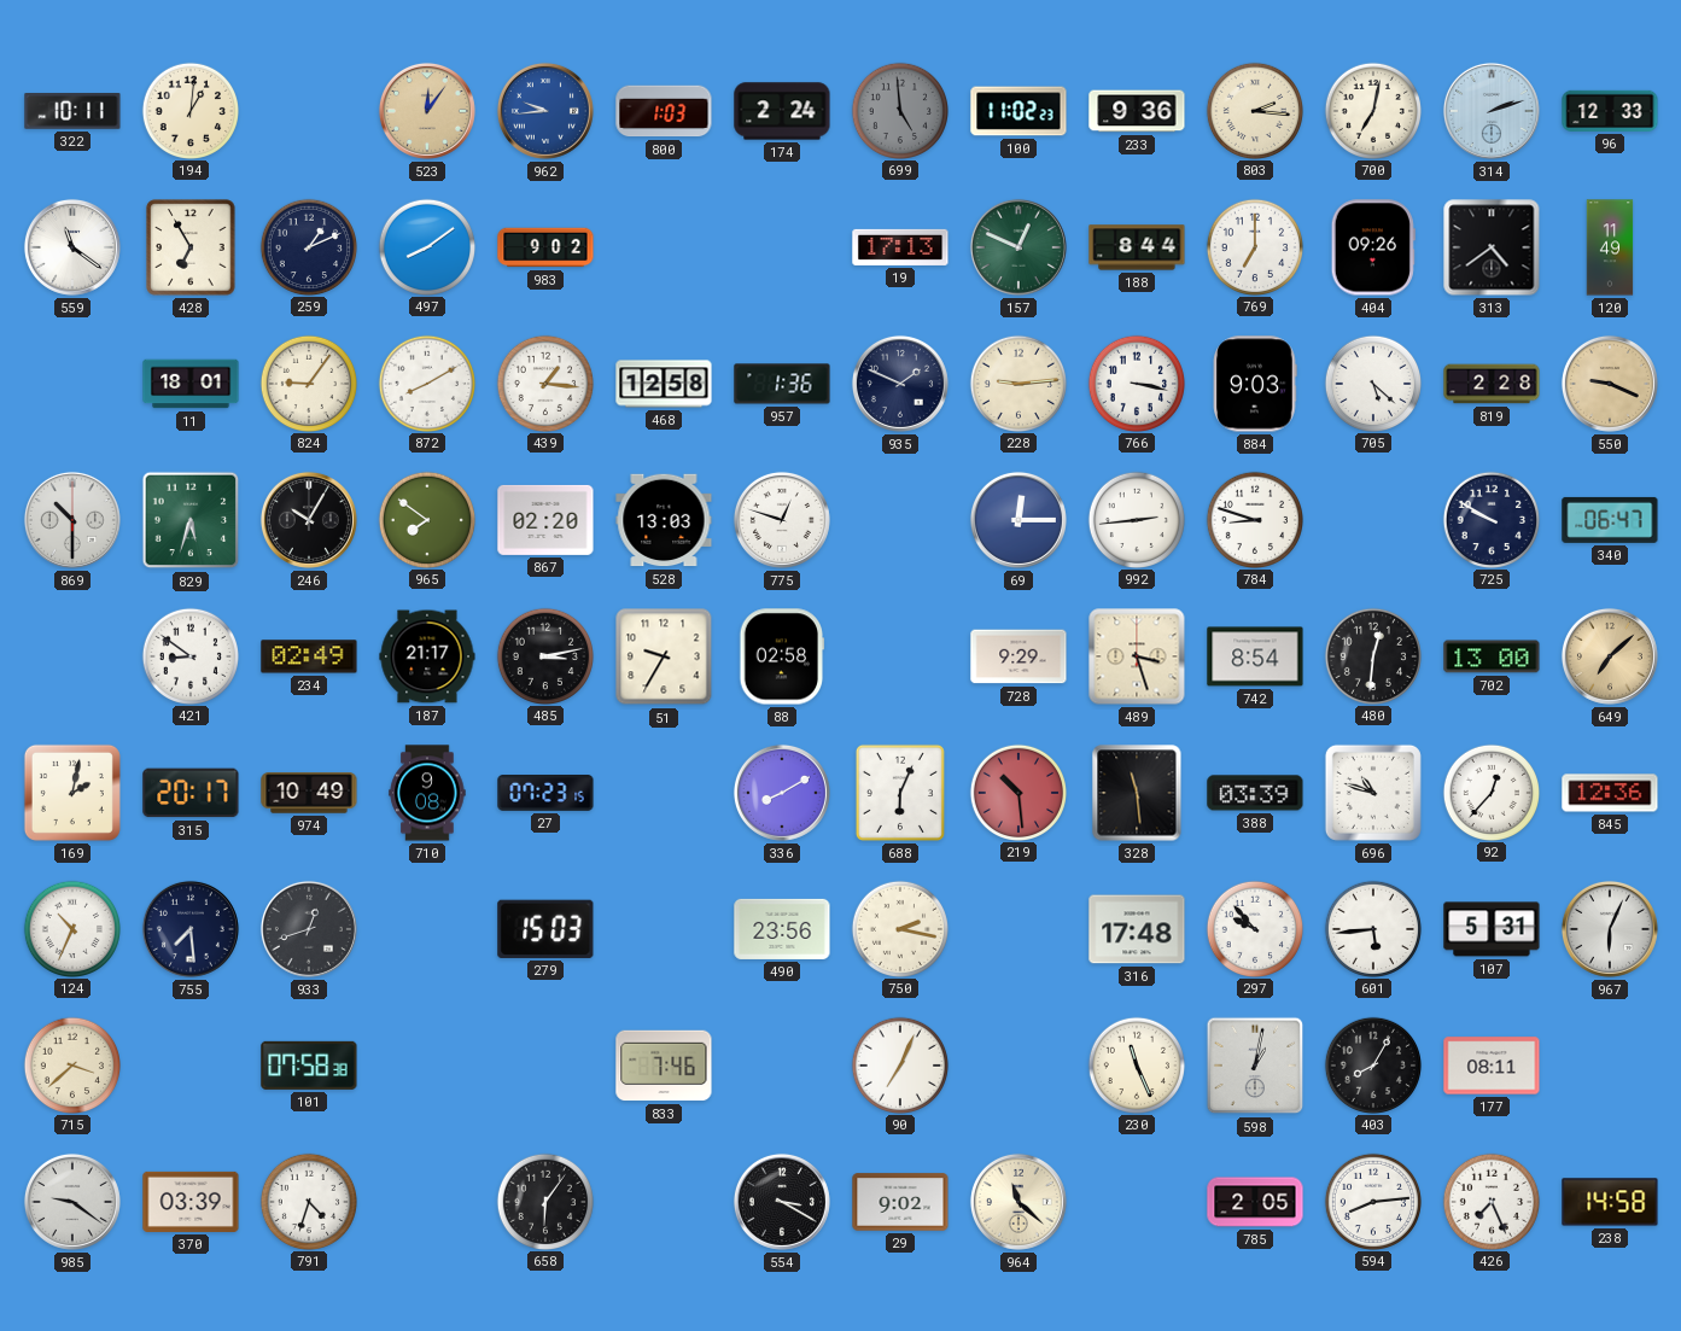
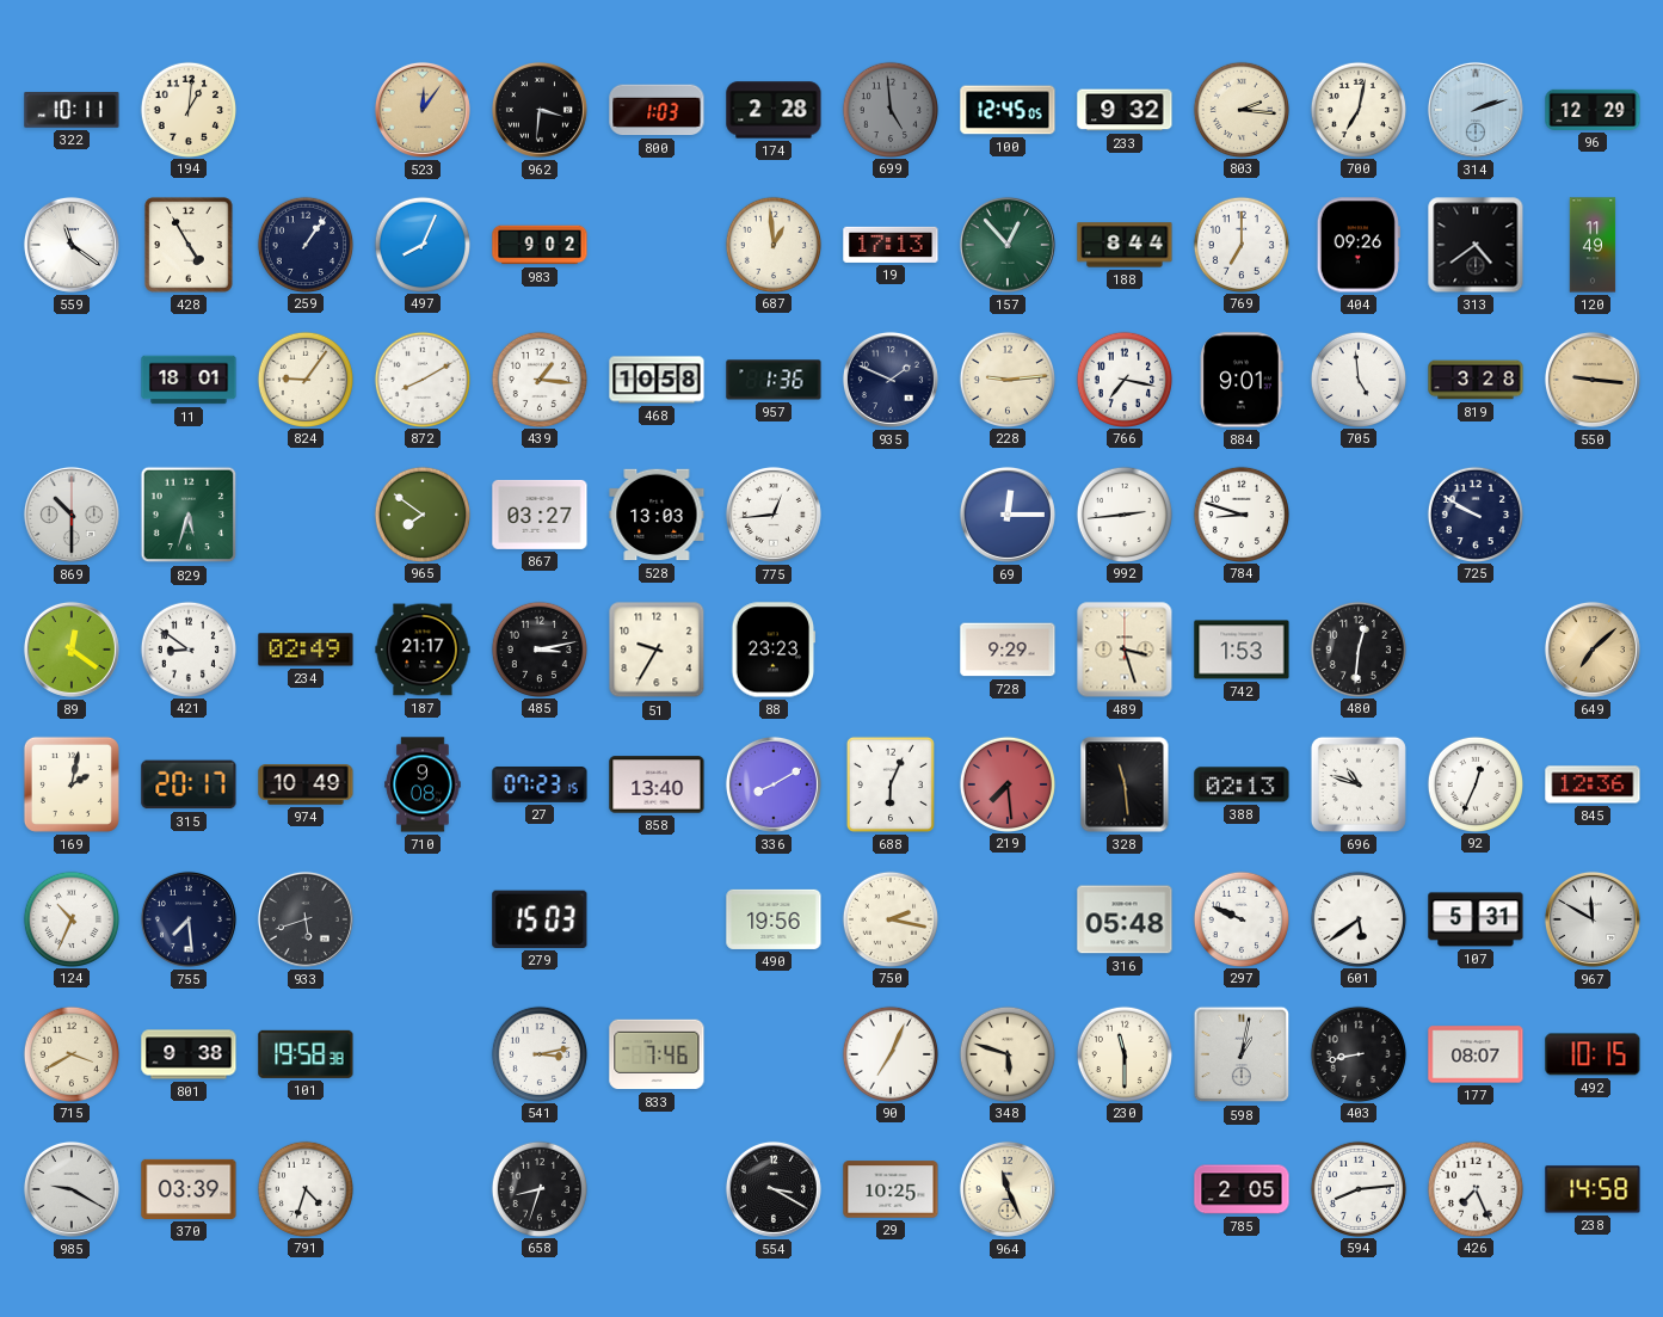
962: 9:44 -> 3:31
962 dial: blue -> black
174: 2:24 -> 2:28
100: 11:02 -> 12:45
233: 9:36 -> 9:32
96: 12:33 -> 12:29
428: 6:55 -> 4:55
259: 1:11 -> 1:06
497: 8:09 -> 8:04
687: none -> 12:59
157: 12:49 -> 12:53
468: 12:58 -> 10:58
766: 3:17 -> 7:17
884: 9:03 -> 9:01
705: 5:22 -> 4:59
819: 2:28 -> 3:28
550: 9:19 -> 9:16
246: 10:05 -> none
867: 02:20 -> 03:27
775: 12:48 -> 12:44
340: 06:47 -> none
89: none -> 12:21
88: 02:58 -> 23:23
742: 8:54 -> 1:53
702: 13:00 -> none
858: none -> 13:40
219: 10:29 -> 7:29
388: 03:39 -> 02:13
92: 12:37 -> 12:34
933: 12:42 -> 5:42
490: 23:56 -> 19:56
316: 17:48 -> 05:48
297: 9:53 -> 9:49
601: 5:44 -> 5:39
967: 6:04 -> 11:50
715: 3:38 -> 3:40
801: none -> 9:38
101: 07:58 -> 19:58
541: none -> 3:13
348: none -> 5:48
230: 11:26 -> 11:30
403: 8:05 -> 8:43
177: 08:11 -> 08:07
492: none -> 10:15
985: 9:21 -> 9:20
658: 6:06 -> 8:33
29: 9:02 -> 10:25
964: 11:22 -> 11:26
